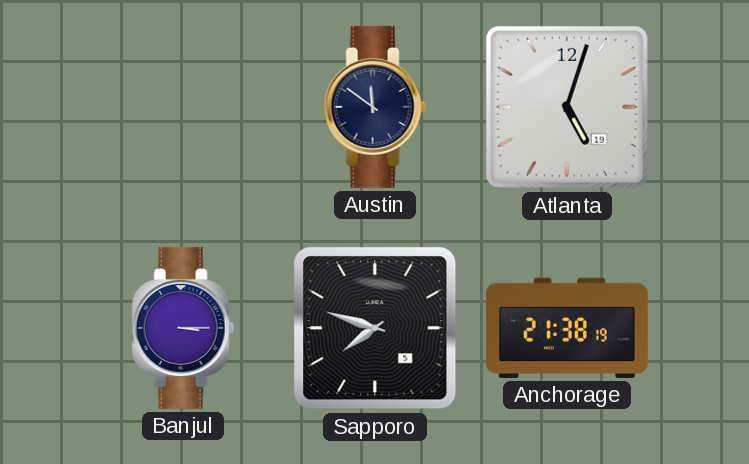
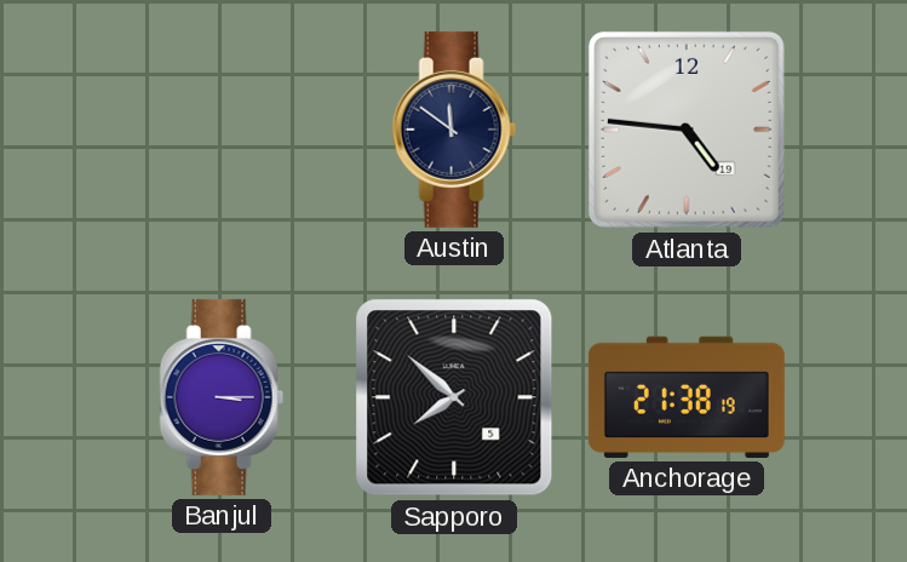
Atlanta: 5:03 -> 4:46
Sapporo: 7:48 -> 7:52
